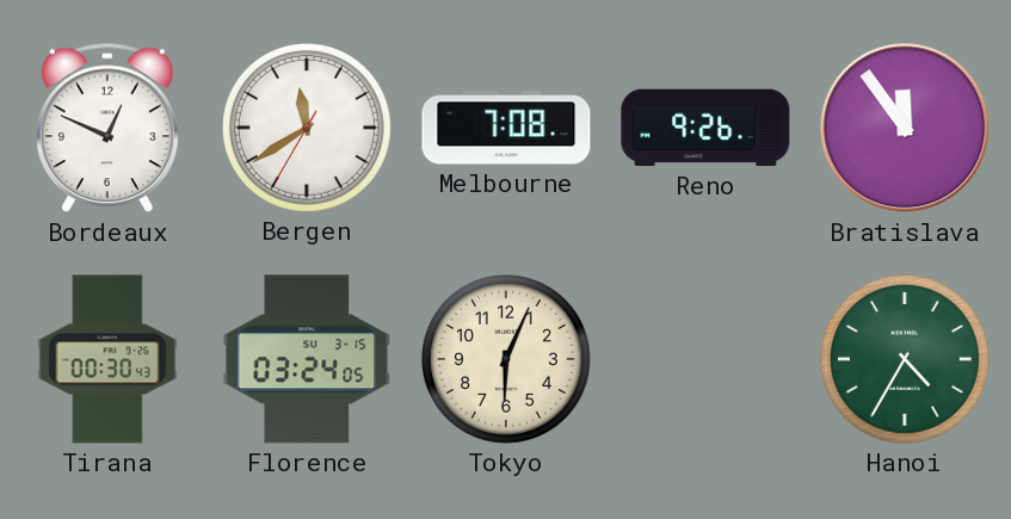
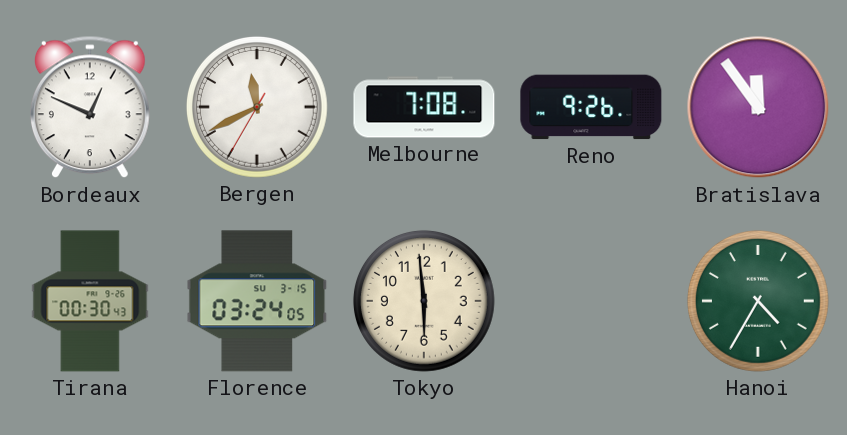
Bergen: 11:39 -> 11:40
Tokyo: 6:04 -> 5:59
